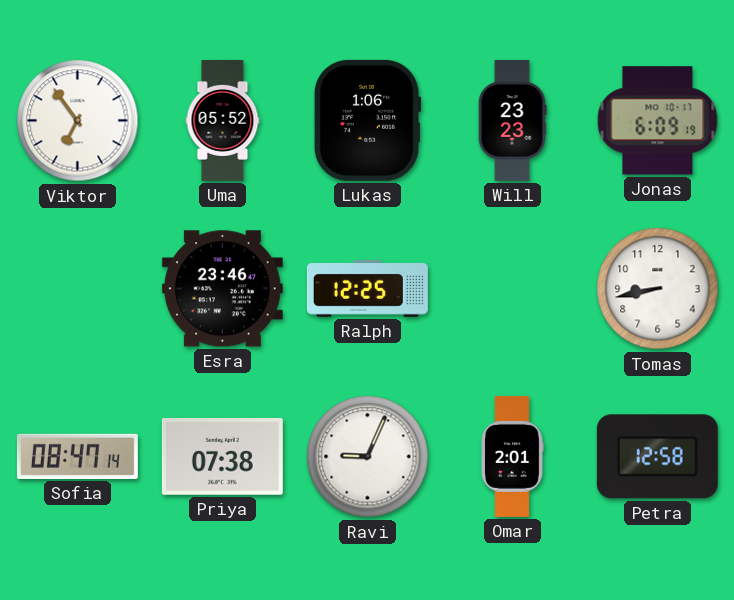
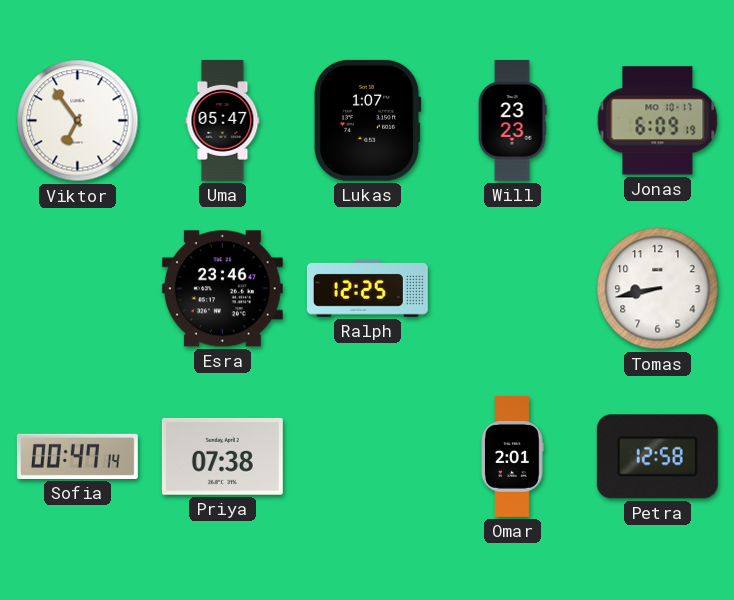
Uma: 05:52 -> 05:47
Lukas: 1:06 -> 1:07
Sofia: 08:47 -> 00:47
Ravi: 9:04 -> none
